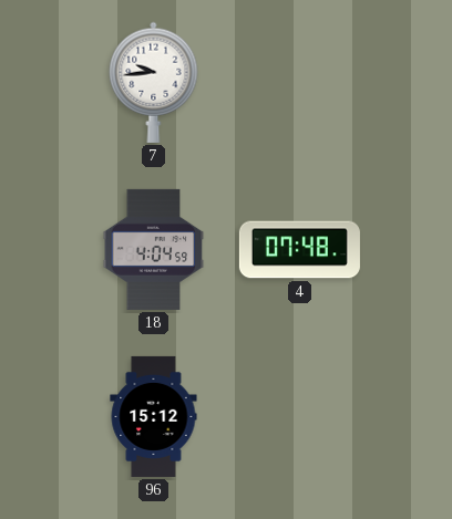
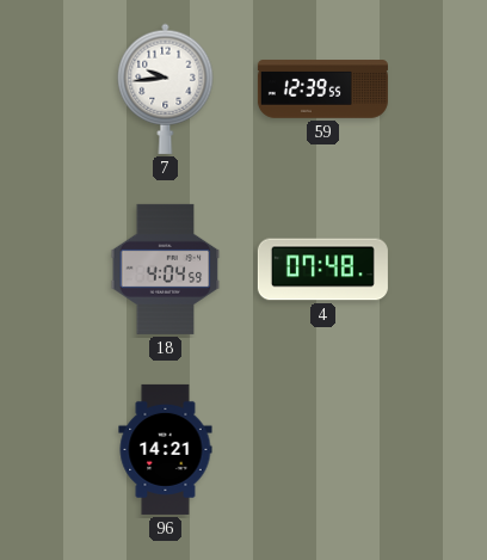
59: none -> 12:39
96: 15:12 -> 14:21
